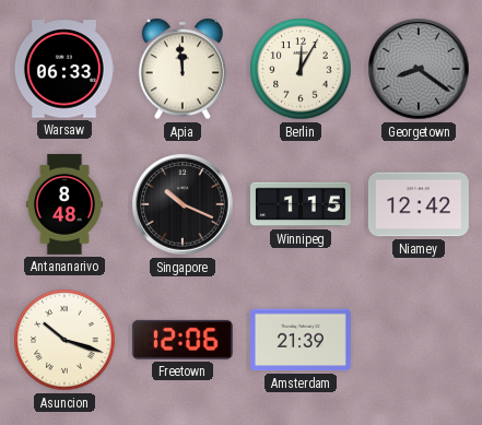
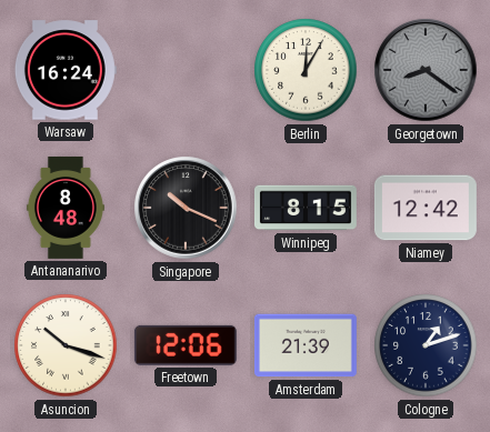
Warsaw: 06:33 -> 16:24
Apia: 11:59 -> none
Winnipeg: 1:15 -> 8:15
Cologne: none -> 1:12
